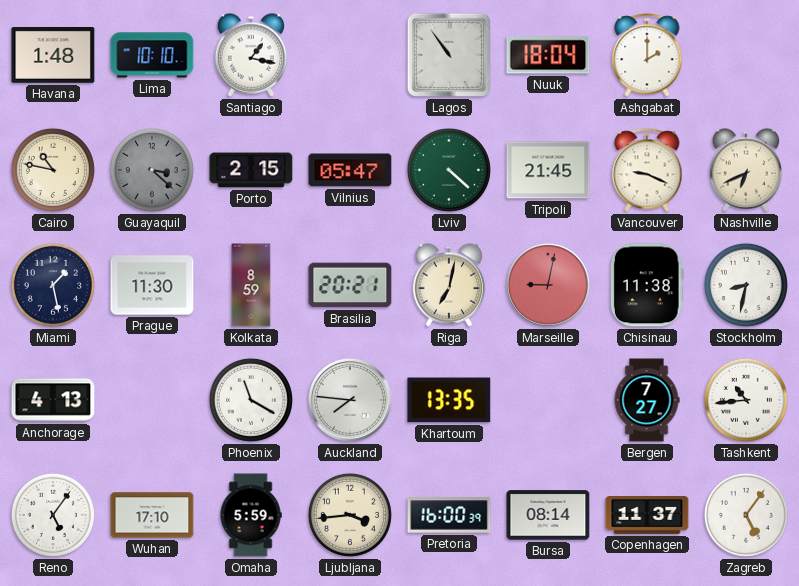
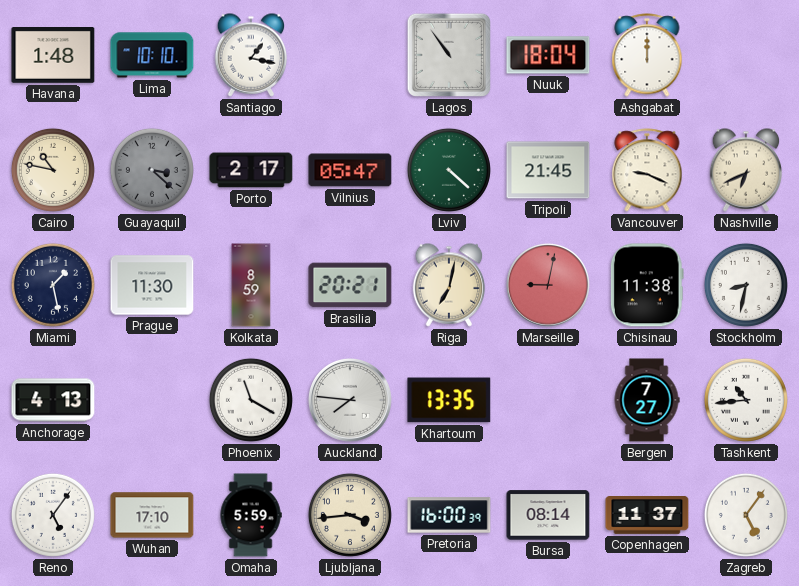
Ashgabat: 2:00 -> 12:00
Porto: 2:15 -> 2:17
